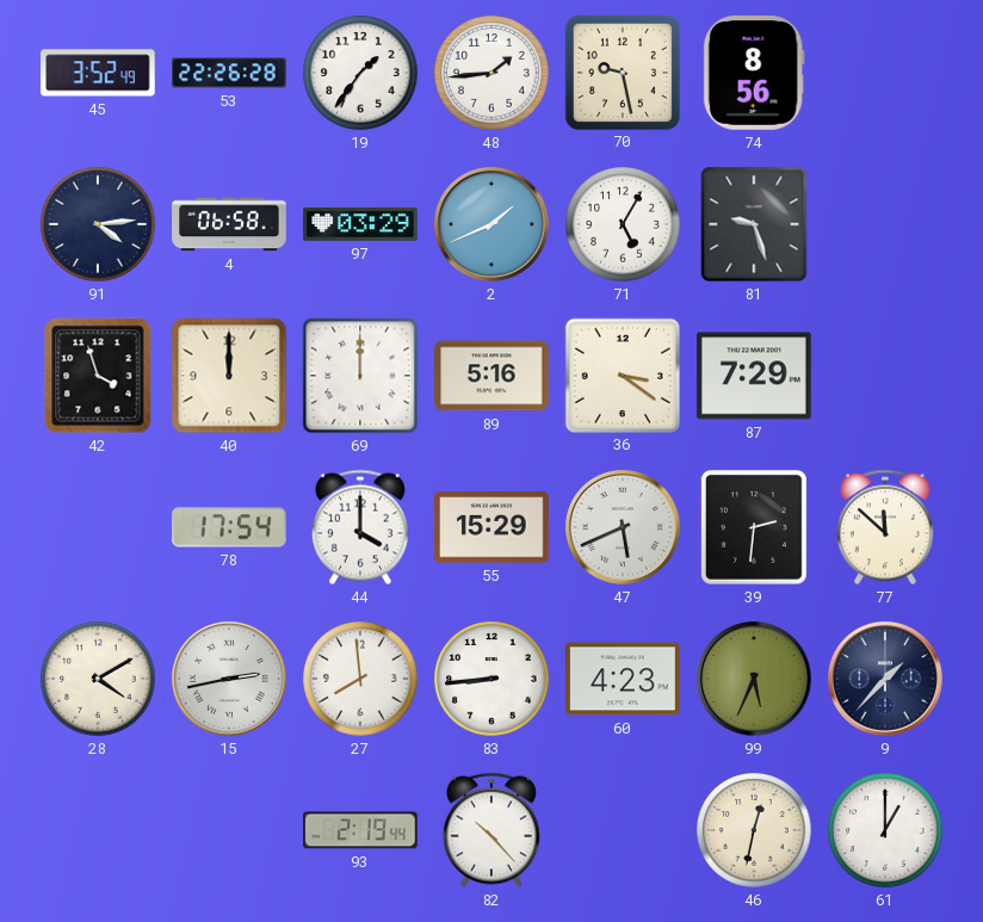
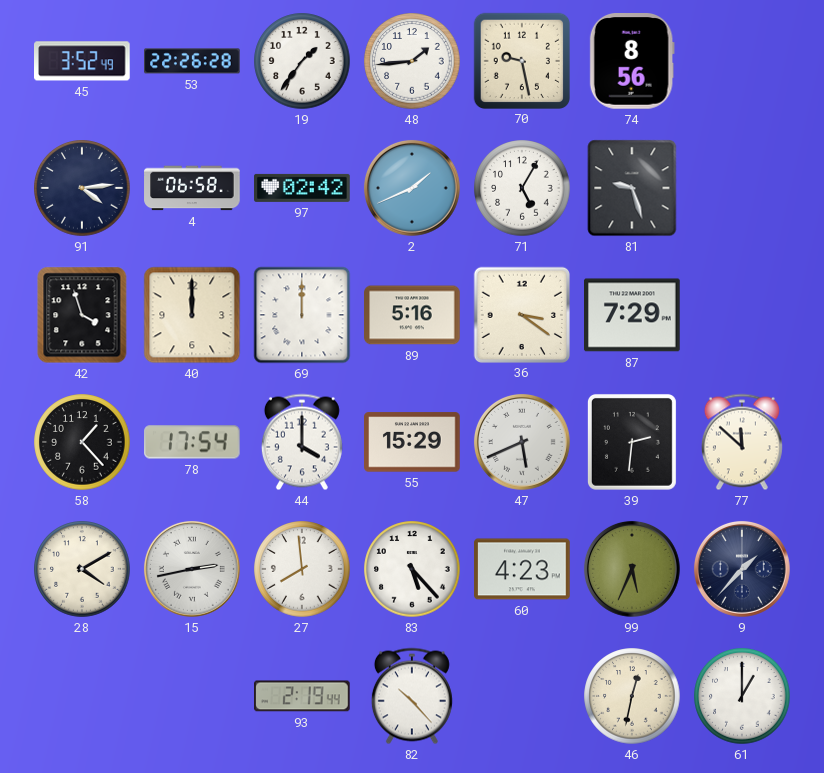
97: 03:29 -> 02:42
58: none -> 1:23
83: 8:44 -> 5:23
